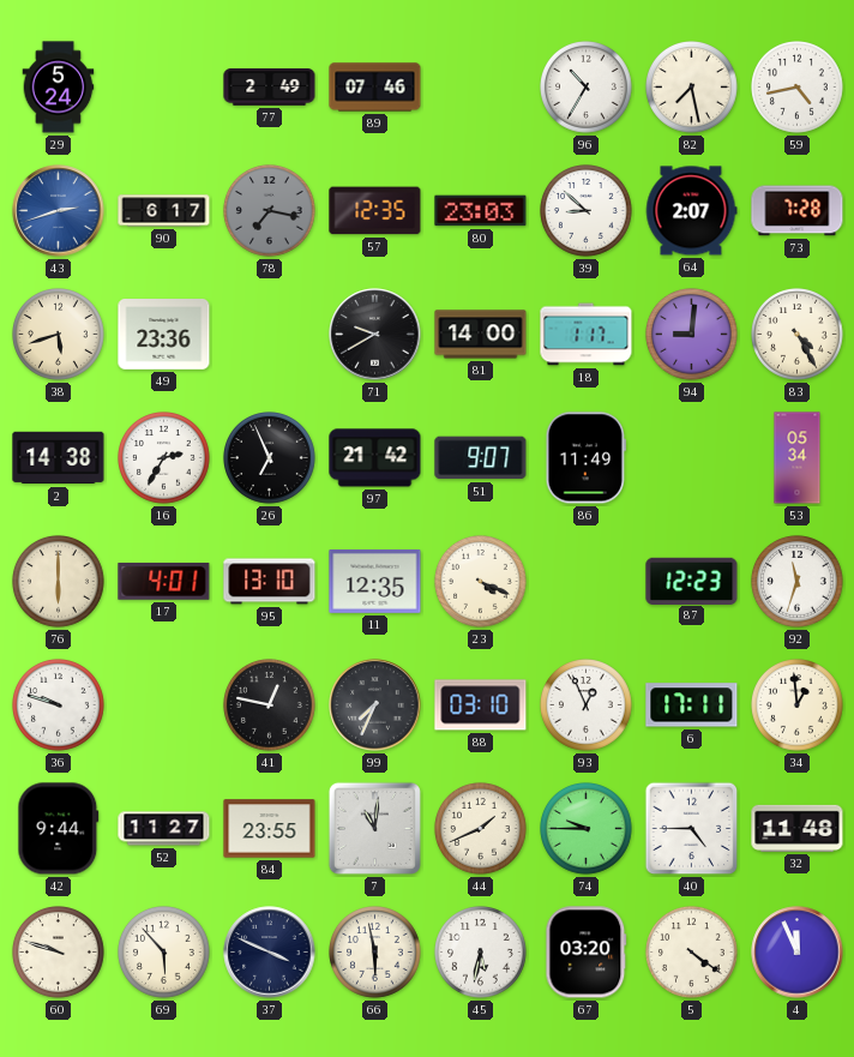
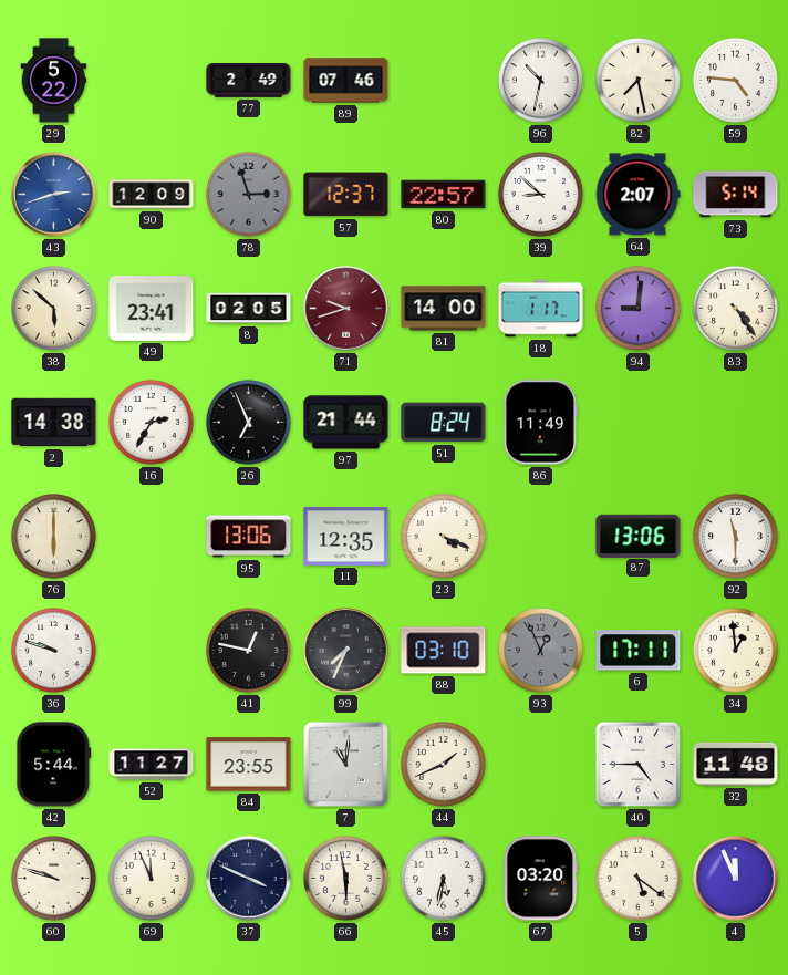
29: 5:24 -> 5:22
96: 10:35 -> 10:32
59: 4:43 -> 4:46
90: 6:17 -> 12:09
78: 7:17 -> 2:57
57: 12:35 -> 12:37
80: 23:03 -> 22:57
73: 7:28 -> 5:14
38: 5:42 -> 5:52
49: 23:36 -> 23:41
8: none -> 02:05
71: 9:40 -> 9:42
71 dial: black -> burgundy
83: 4:25 -> 4:24
97: 21:42 -> 21:44
51: 9:07 -> 8:24
53: 05:34 -> none
17: 4:01 -> none
95: 13:10 -> 13:06
87: 12:23 -> 13:06
92: 11:33 -> 11:30
93 dial: white -> grey
42: 9:44 -> 5:44
74: 9:45 -> none
69: 5:53 -> 11:56
5: 4:21 -> 5:21
